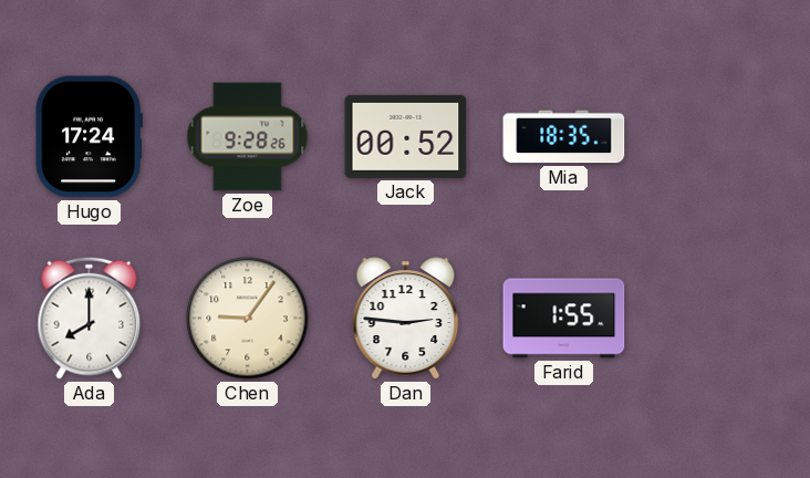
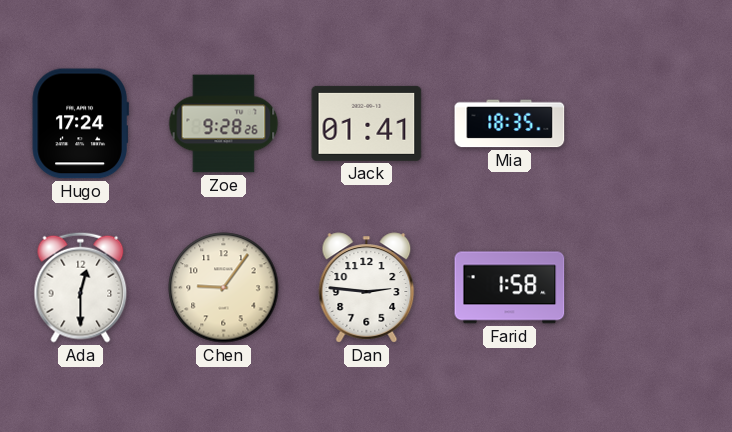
Jack: 00:52 -> 01:41
Ada: 8:00 -> 12:30
Farid: 1:55 -> 1:58
